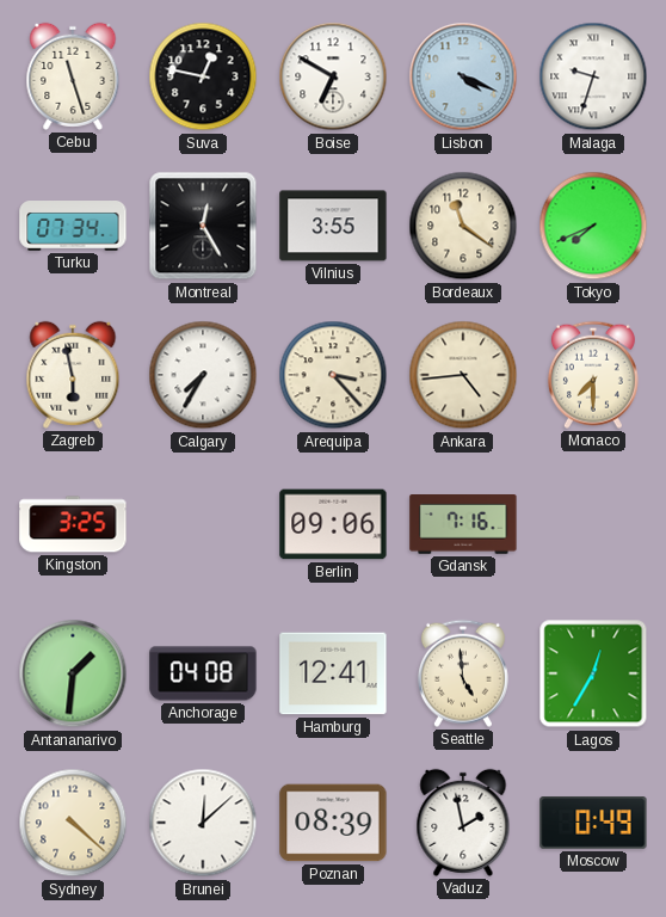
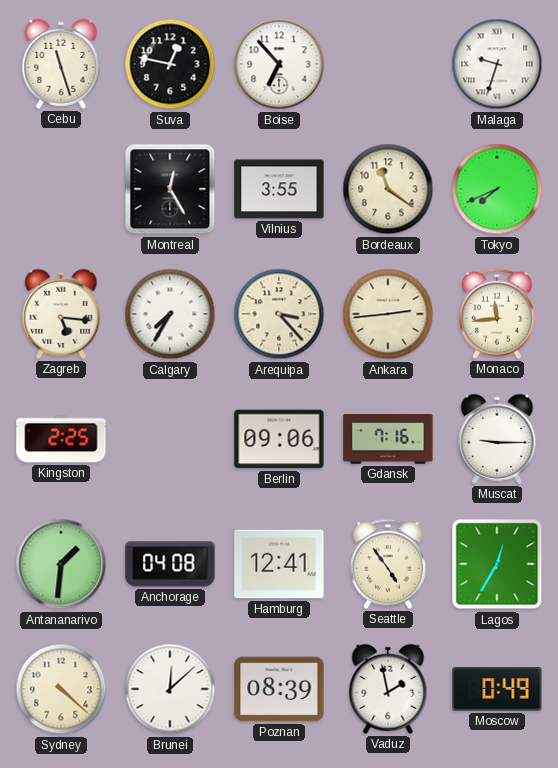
Boise: 6:50 -> 6:53
Lisbon: 4:19 -> none
Turku: 07:34 -> none
Zagreb: 5:58 -> 5:16
Ankara: 4:44 -> 2:44
Monaco: 7:30 -> 11:44
Kingston: 3:25 -> 2:25
Muscat: none -> 9:15
Seattle: 4:59 -> 4:54
